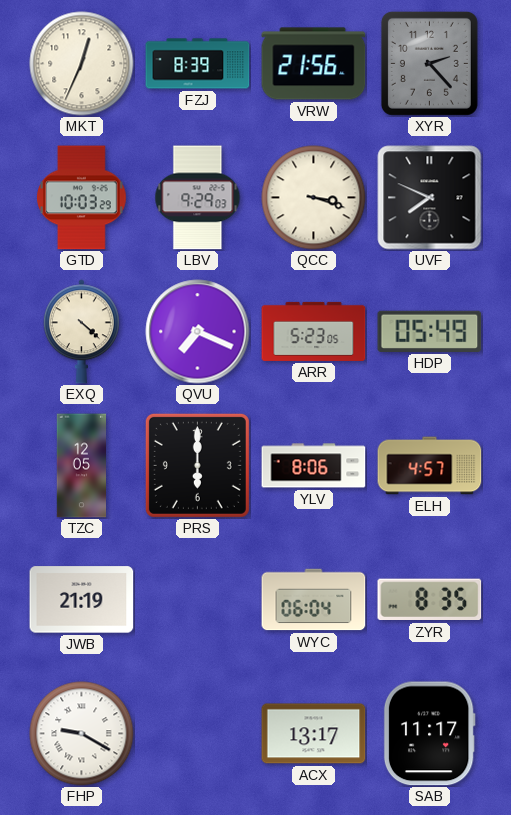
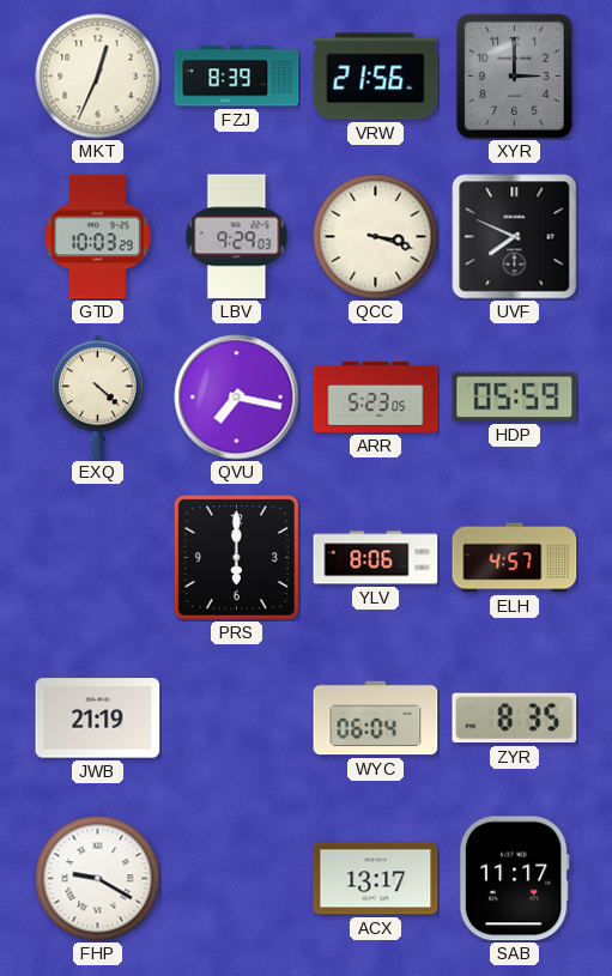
XYR: 2:23 -> 3:00
QVU: 7:19 -> 7:17
HDP: 05:49 -> 05:59
TZC: 12:05 -> none
